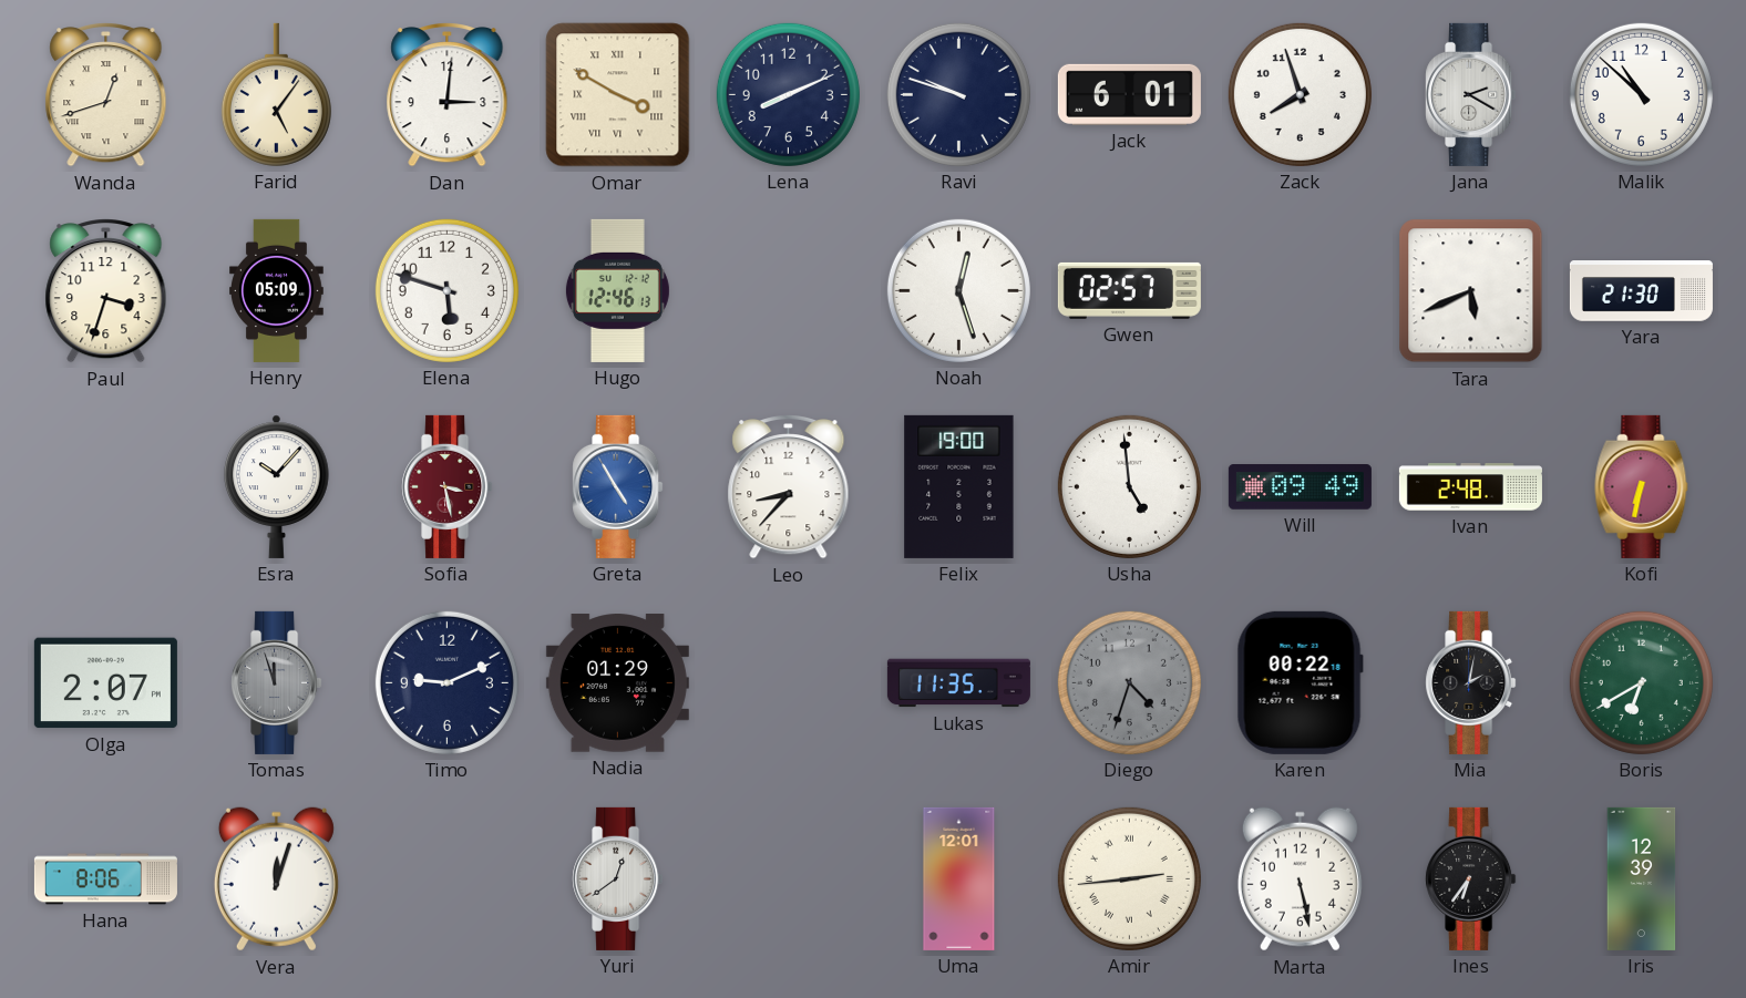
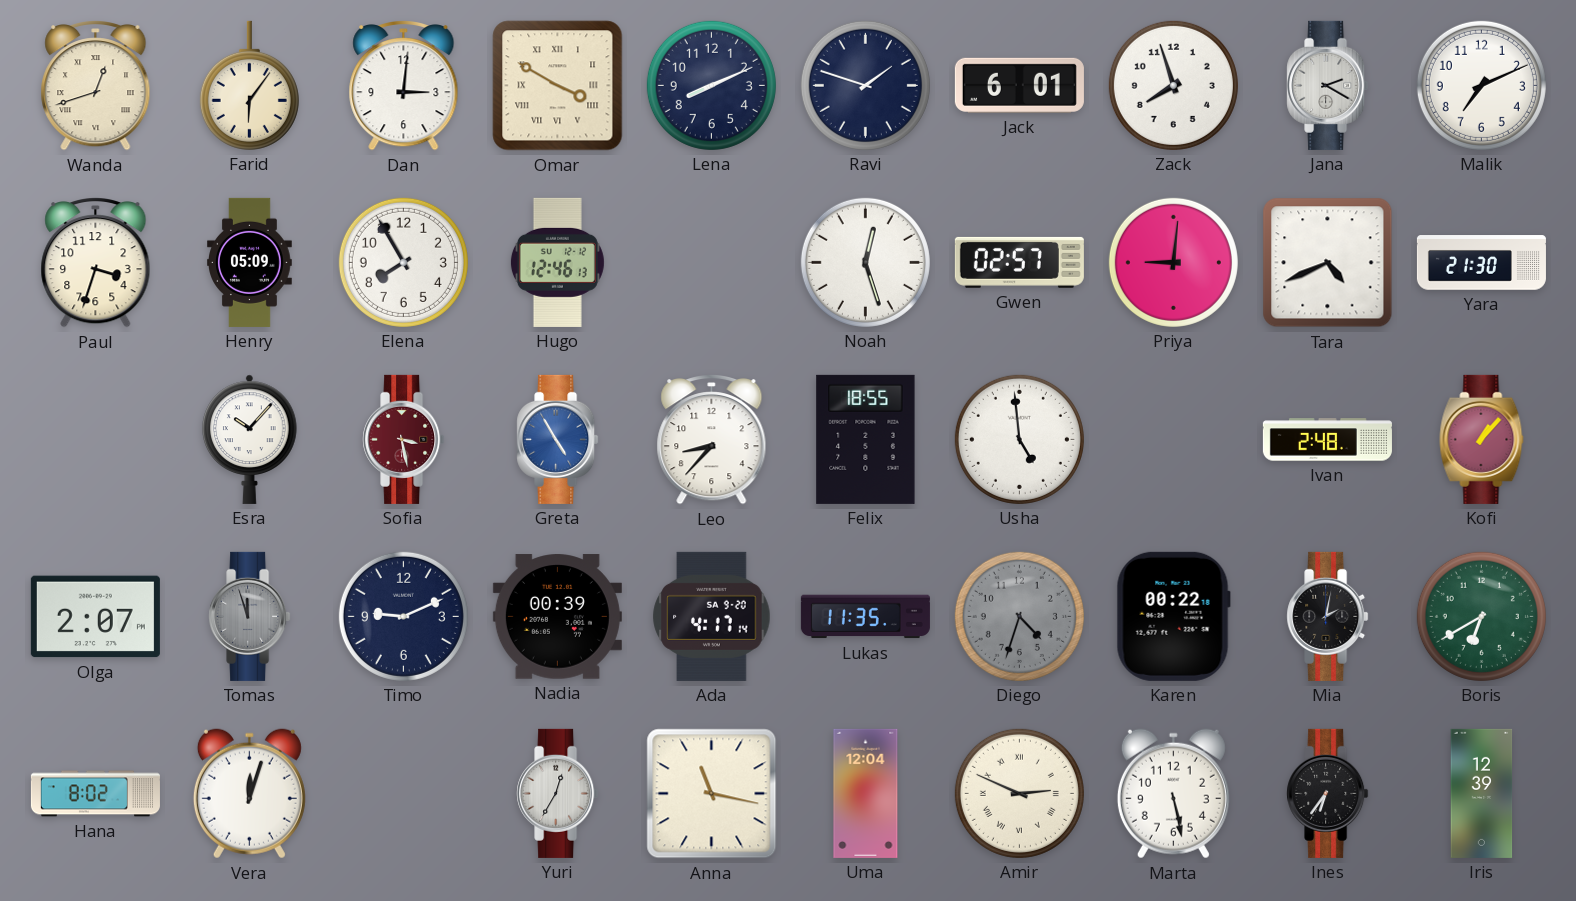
Farid: 5:06 -> 6:06
Ravi: 9:48 -> 1:48
Malik: 10:52 -> 7:11
Elena: 5:48 -> 7:55
Priya: none -> 9:01
Tara: 5:41 -> 4:41
Felix: 19:00 -> 18:55
Will: 09:49 -> none
Kofi: 6:32 -> 1:07
Nadia: 01:29 -> 00:39
Ada: none -> 4:17
Hana: 8:06 -> 8:02
Yuri: 12:39 -> 12:35
Anna: none -> 11:17
Uma: 12:01 -> 12:04
Amir: 2:44 -> 2:49
